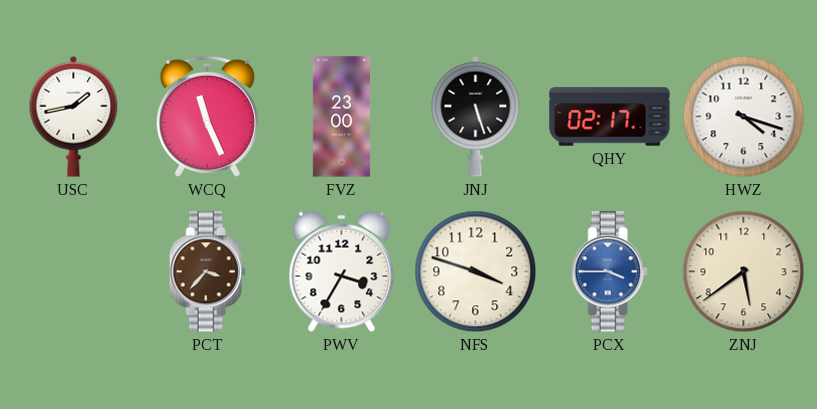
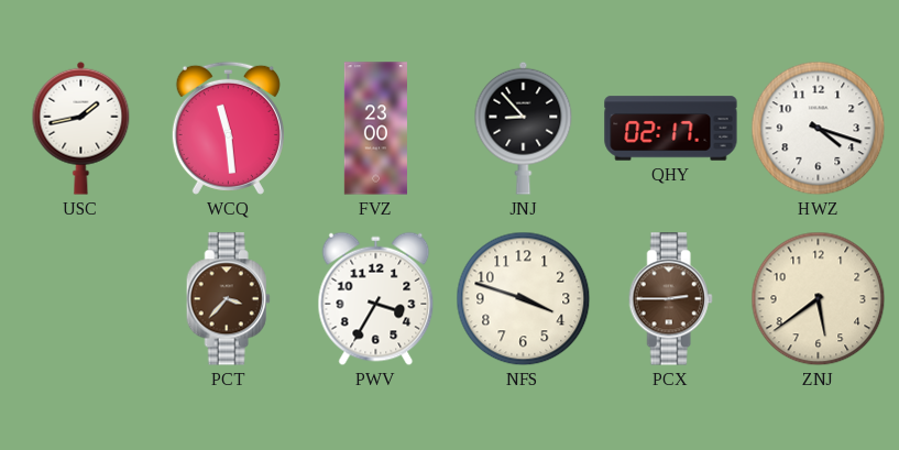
WCQ: 11:26 -> 11:29
JNJ: 5:27 -> 8:53
PCX: 3:45 -> 2:45
PCX dial: blue -> brown
